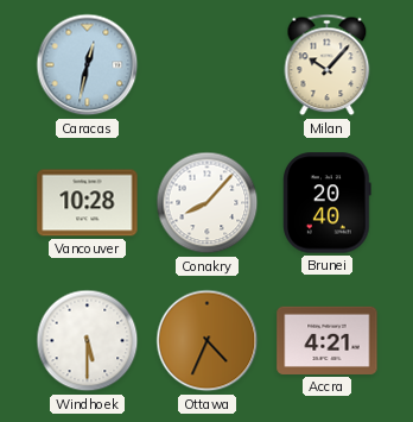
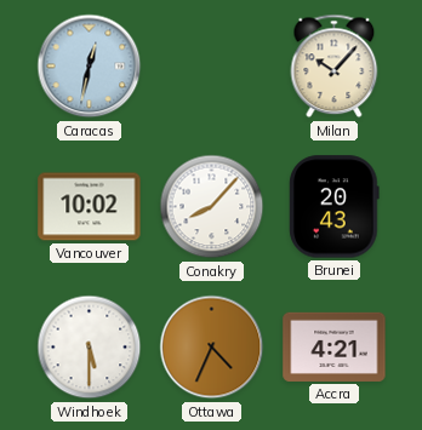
Vancouver: 10:28 -> 10:02
Brunei: 20:40 -> 20:43
